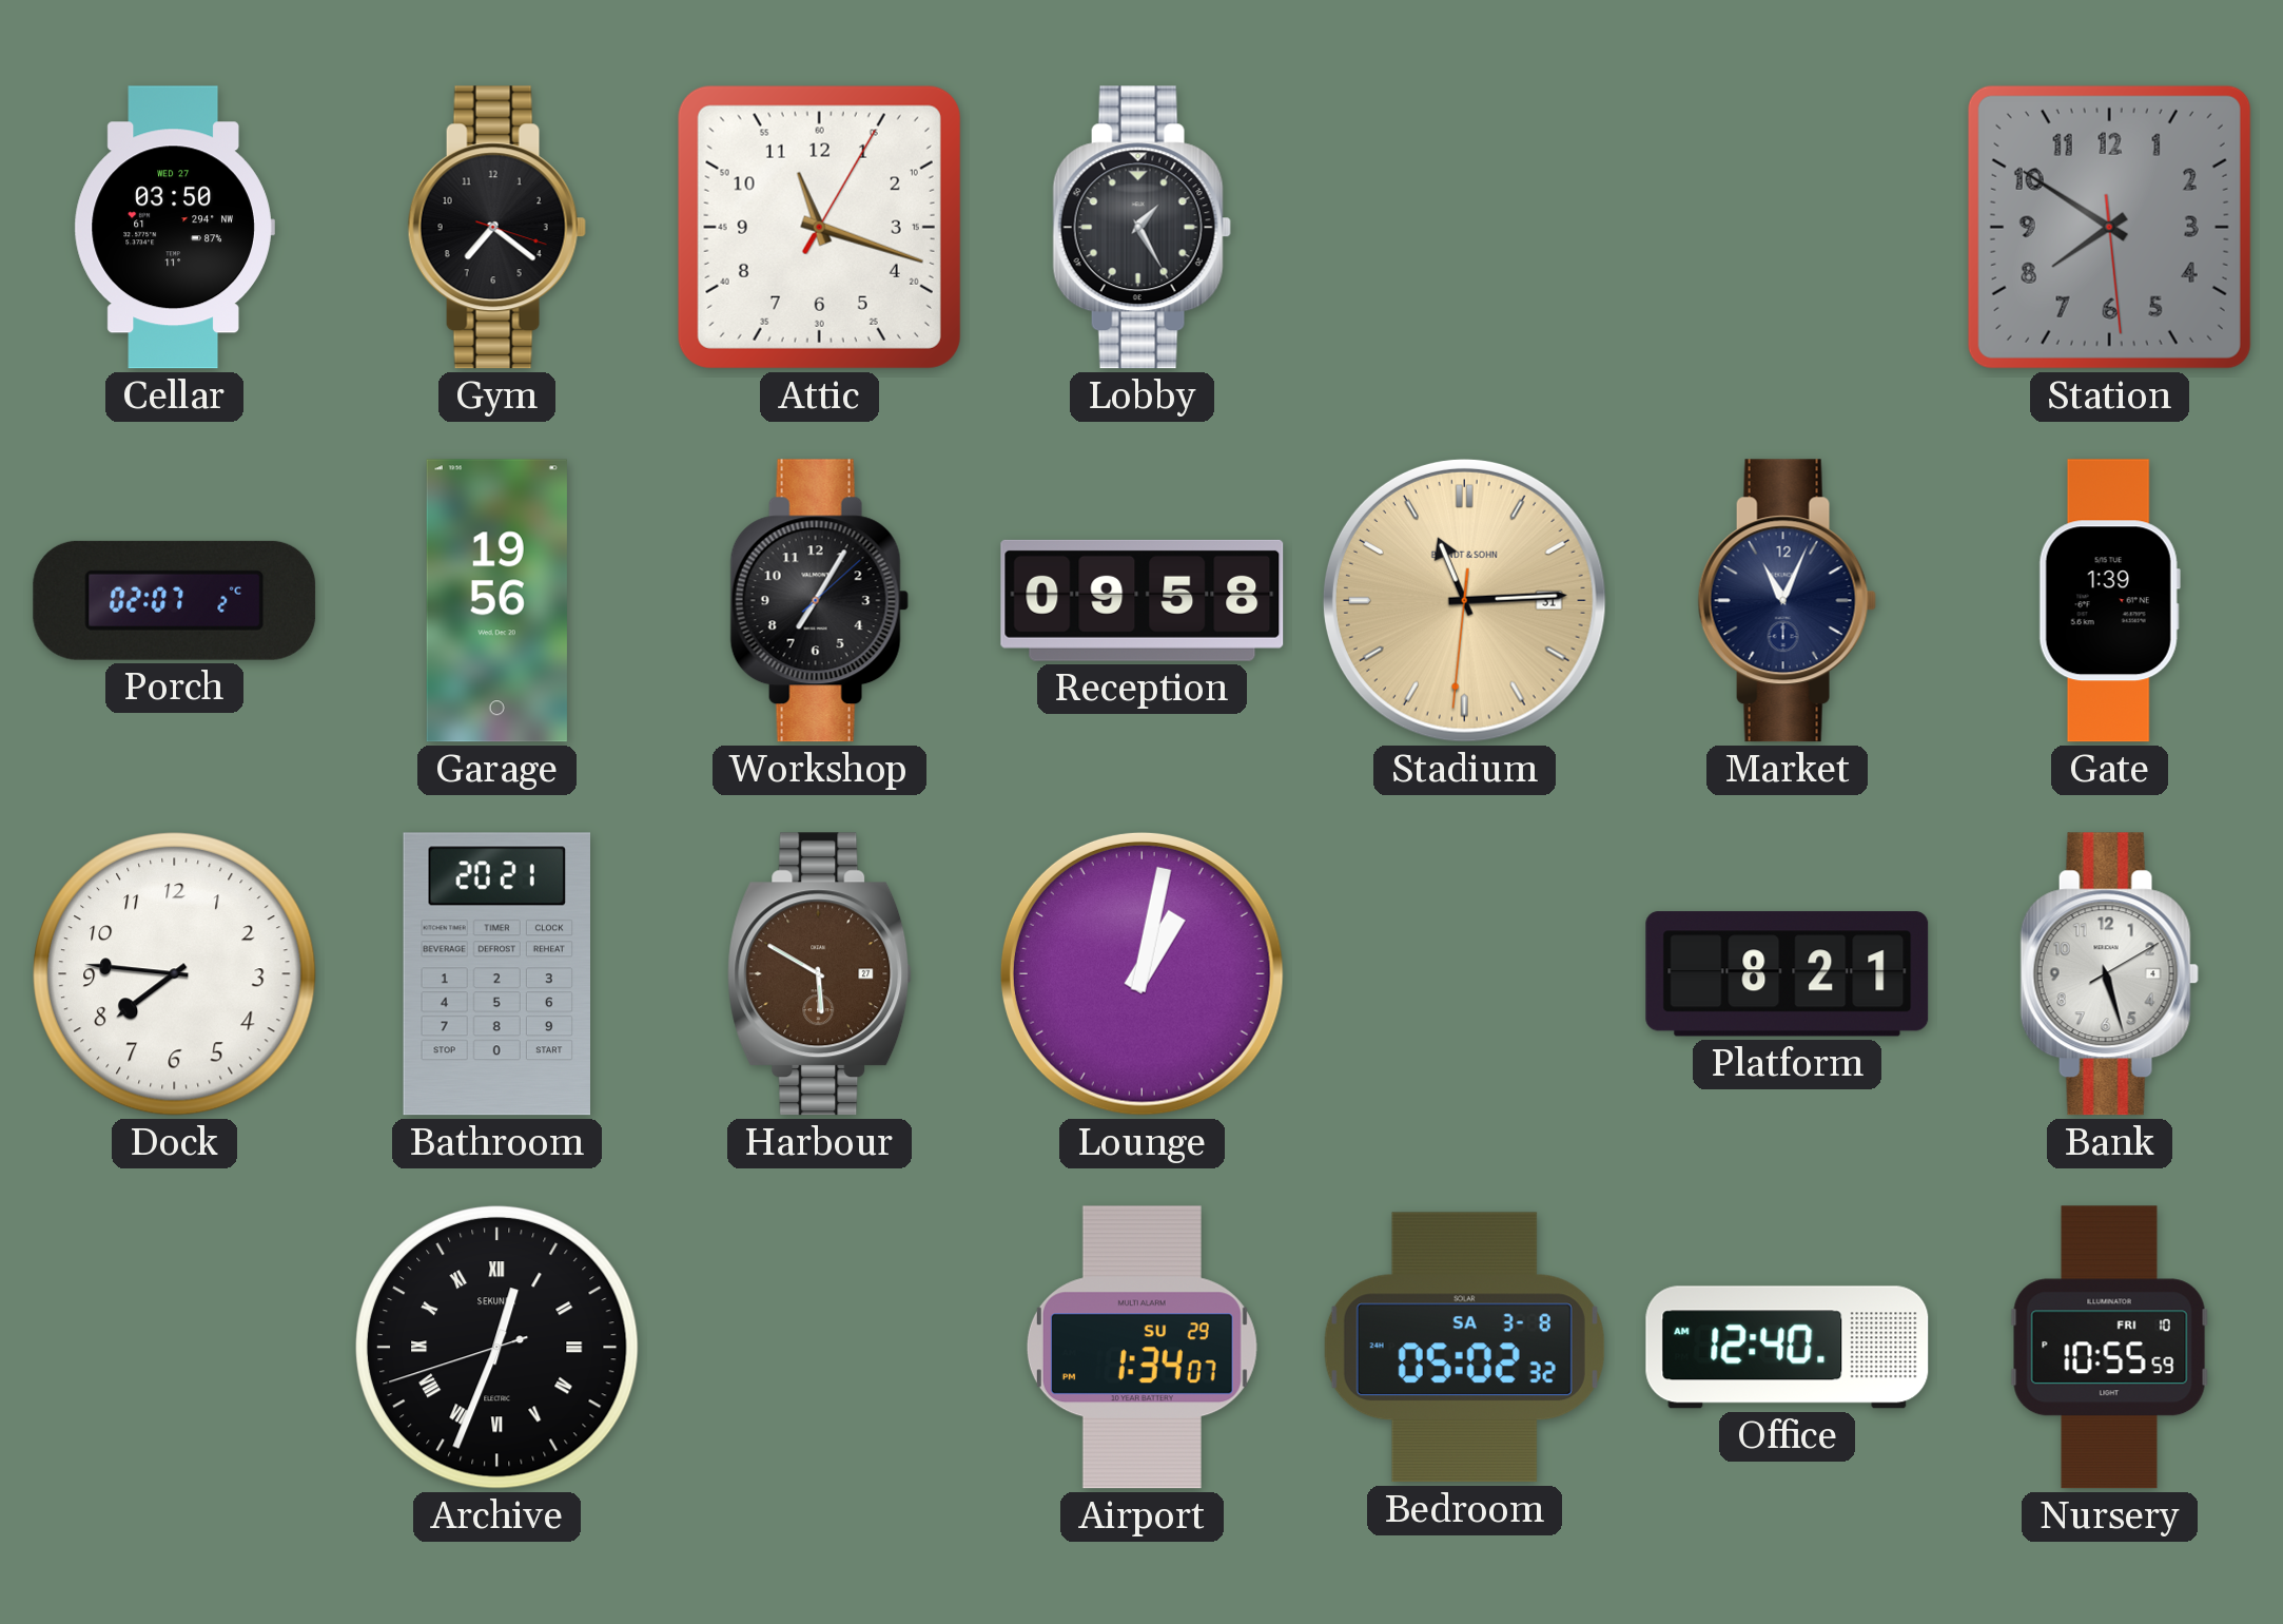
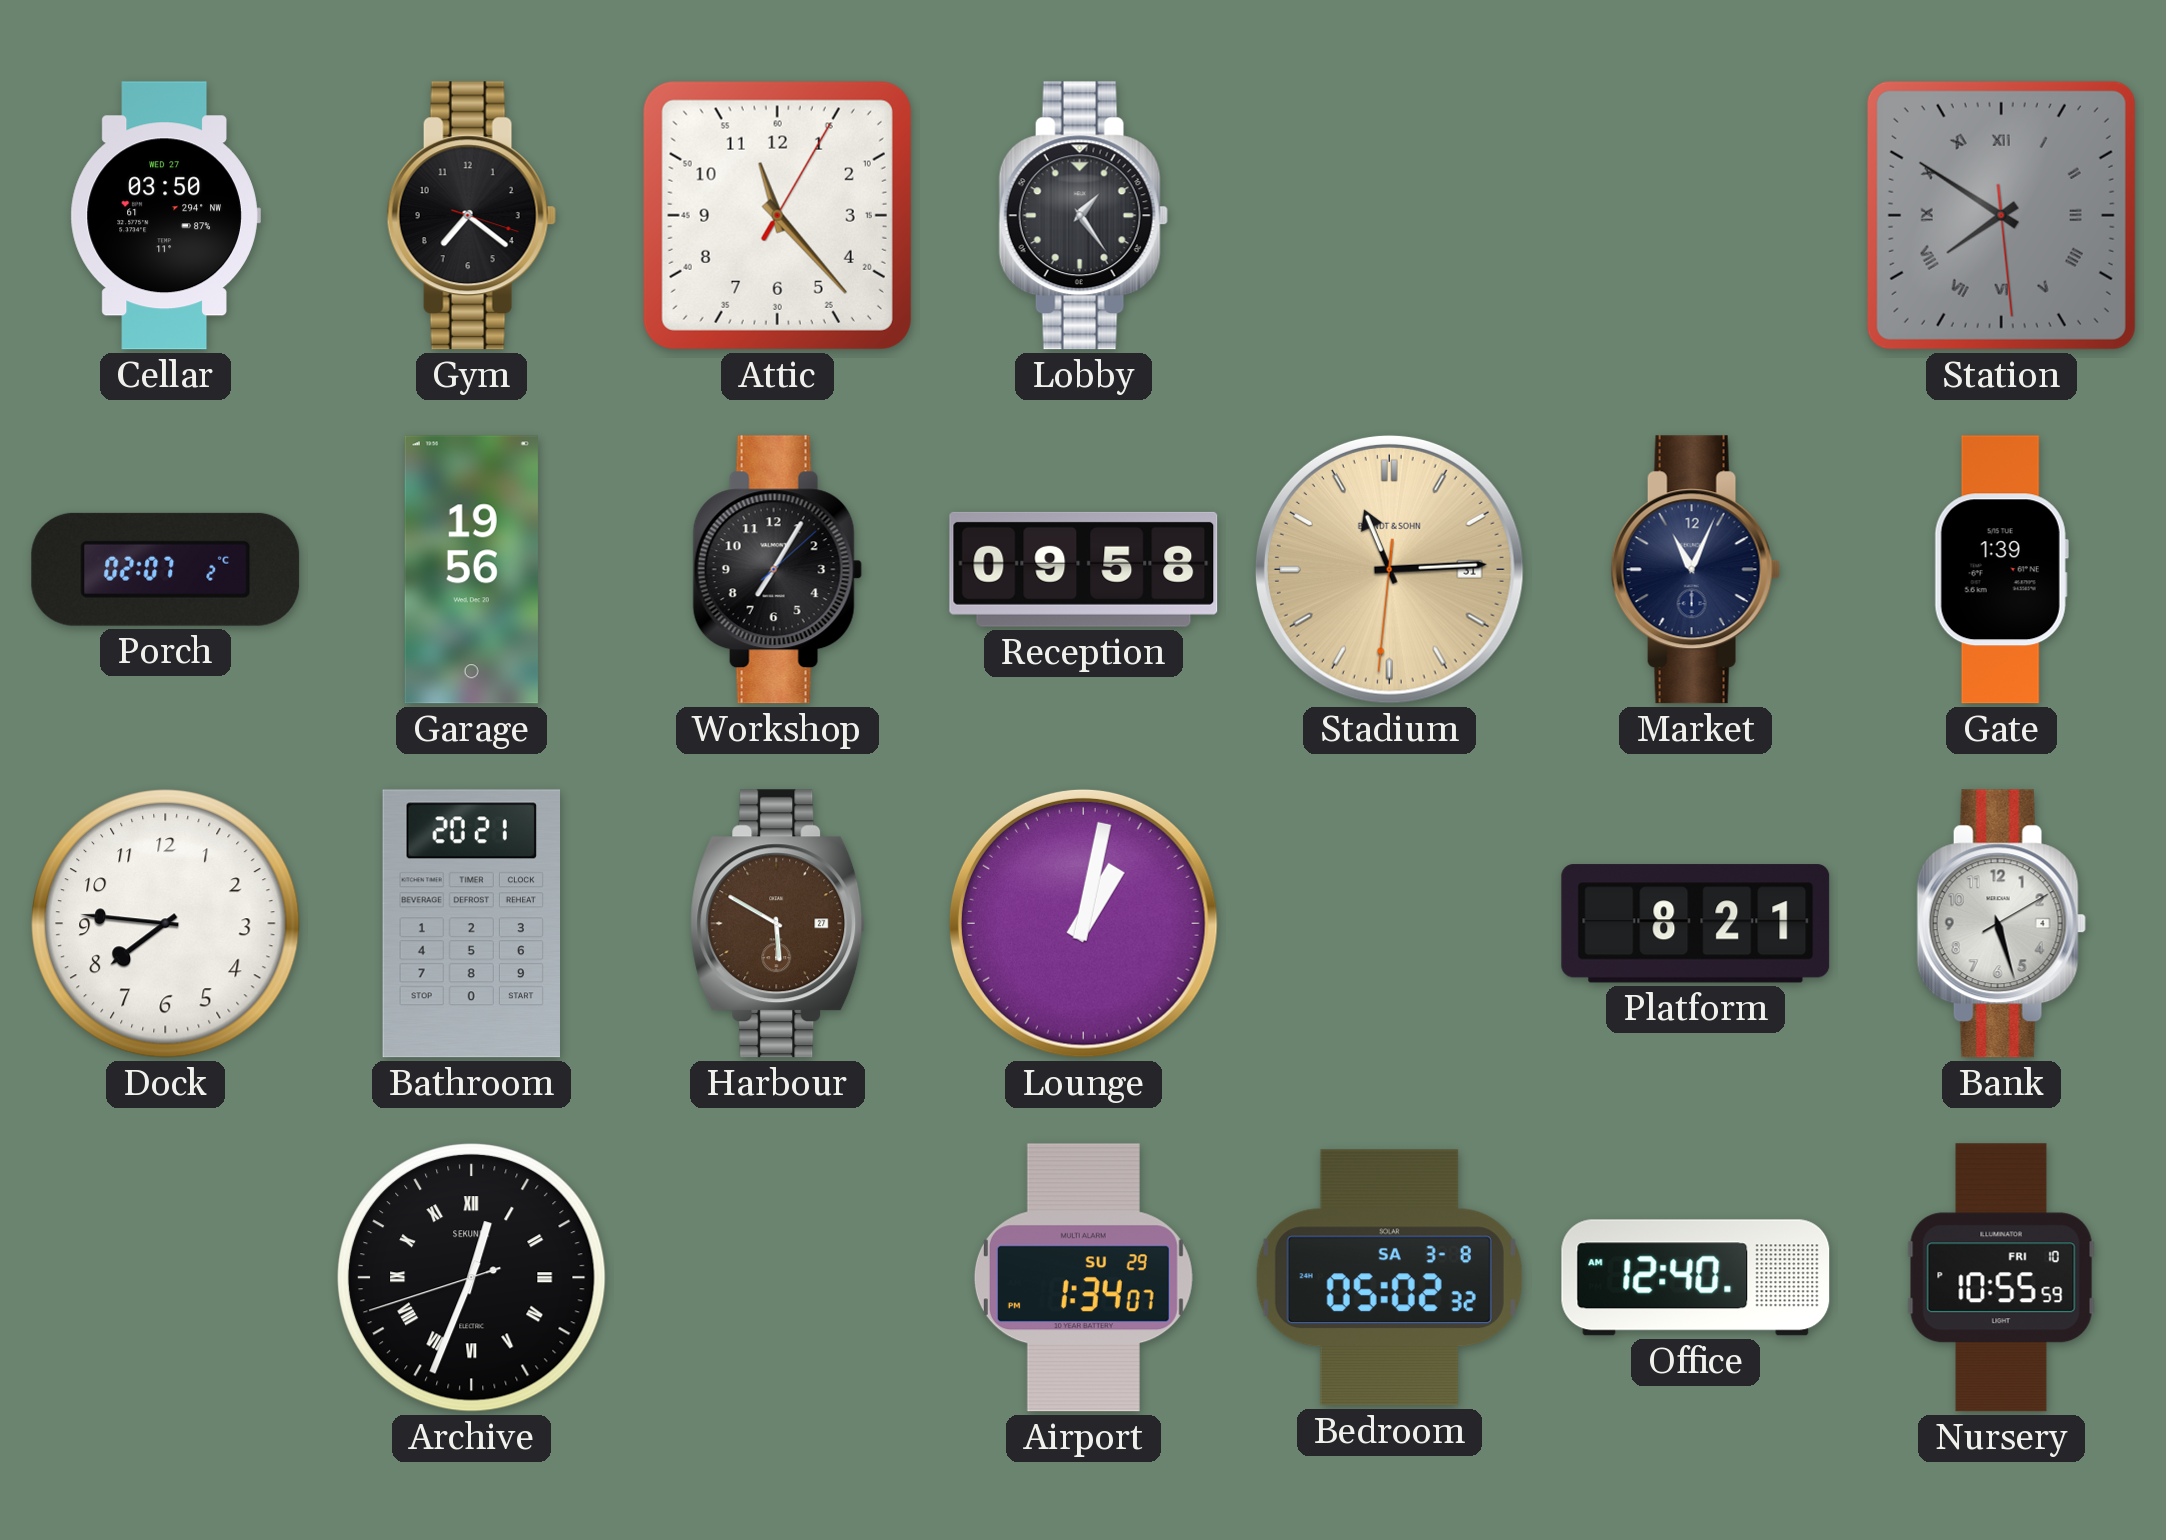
Attic: 11:18 -> 11:23
Lobby: 1:25 -> 1:24
Station numerals: Arabic -> Roman
